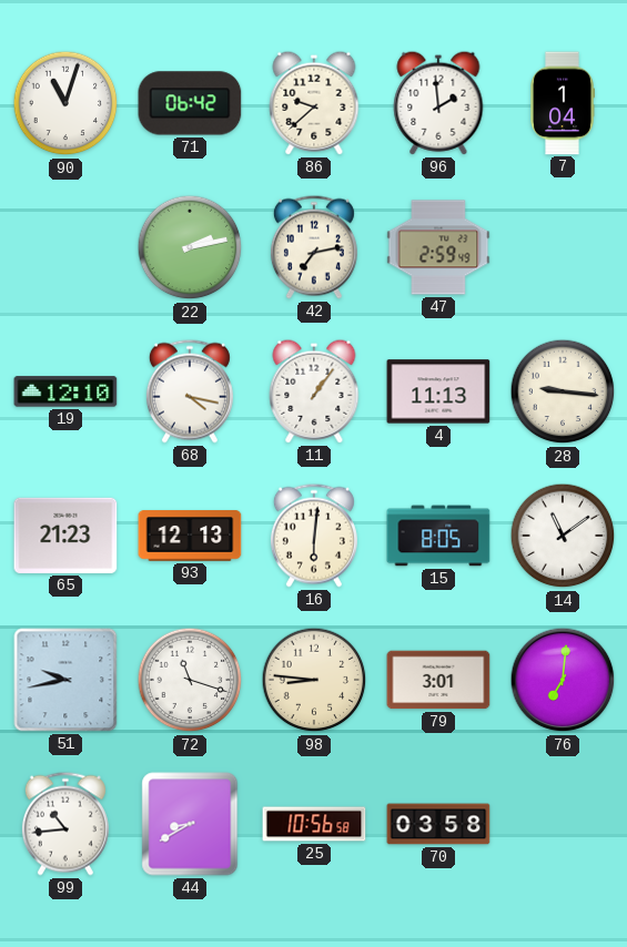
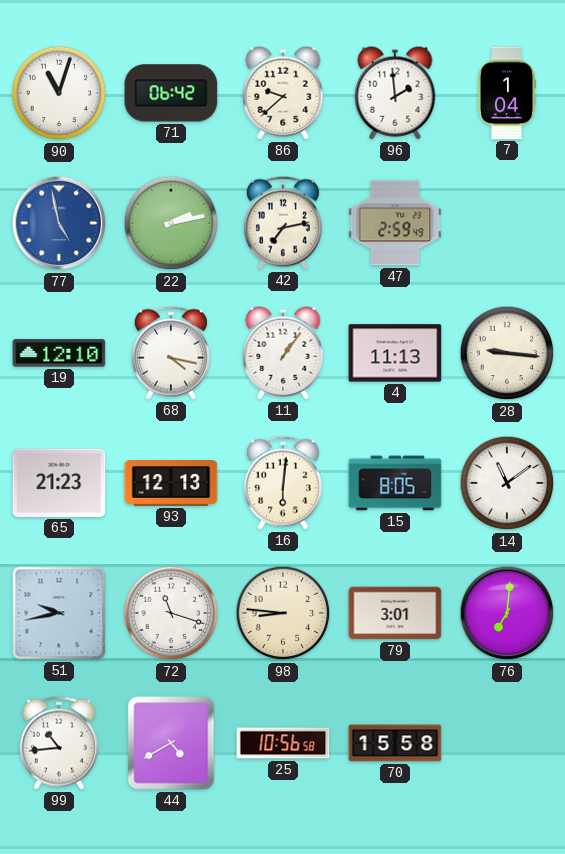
77: none -> 4:58
44: 8:40 -> 4:40
70: 03:58 -> 15:58
